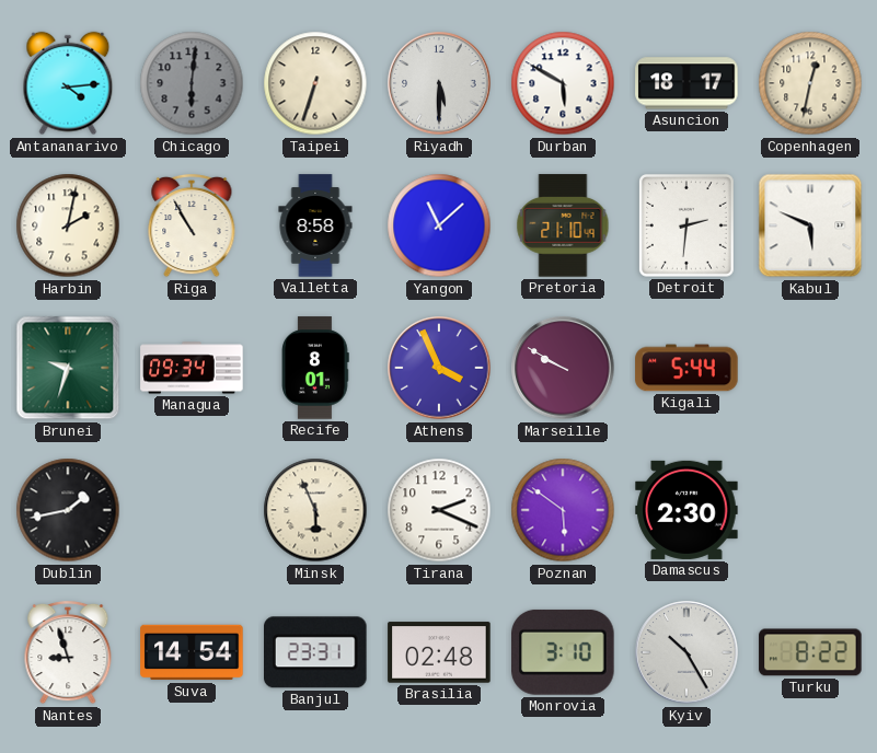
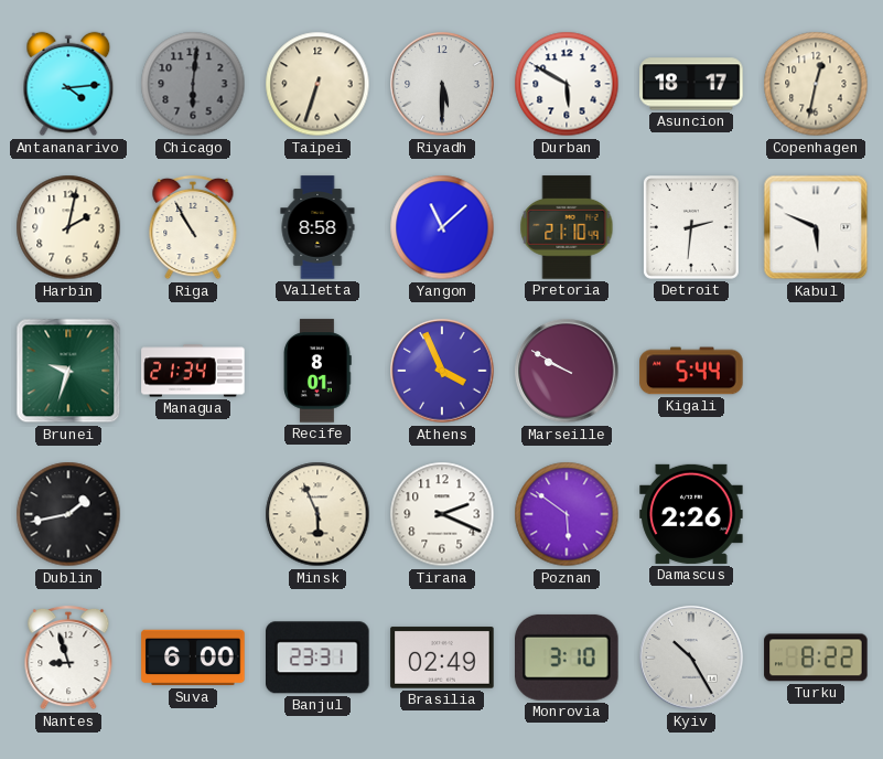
Managua: 09:34 -> 21:34
Damascus: 2:30 -> 2:26
Suva: 14:54 -> 6:00
Brasilia: 02:48 -> 02:49
